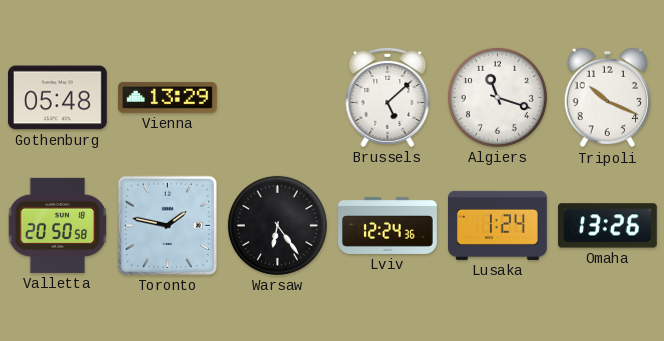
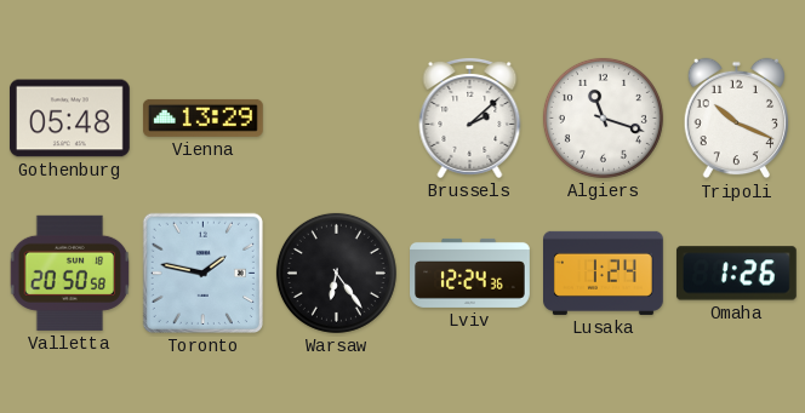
Brussels: 5:08 -> 2:08
Omaha: 13:26 -> 1:26
